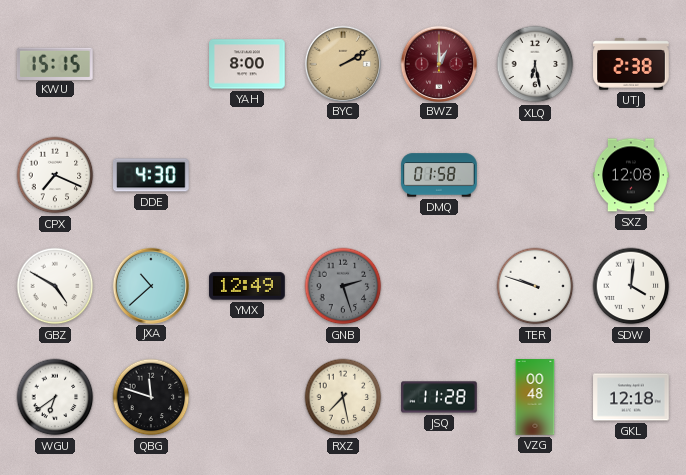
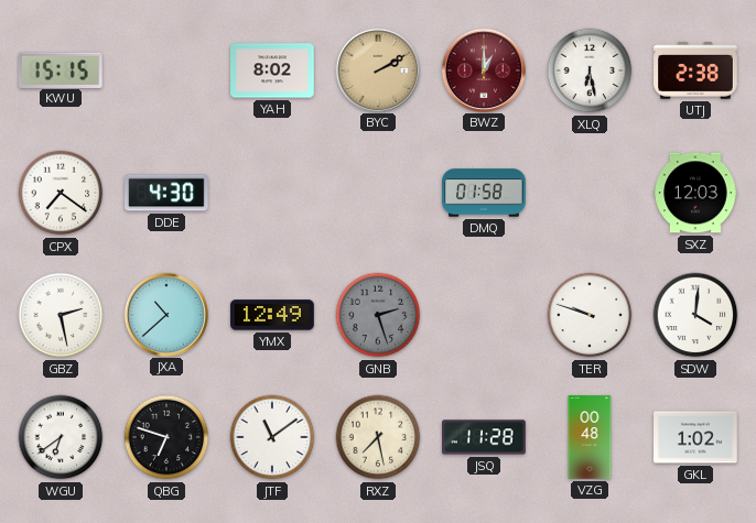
YAH: 8:00 -> 8:02
CPX: 7:19 -> 7:21
SXZ: 12:08 -> 12:03
GBZ: 4:50 -> 2:28
QBG: 11:48 -> 6:48
JTF: none -> 11:09
GKL: 12:18 -> 1:02
